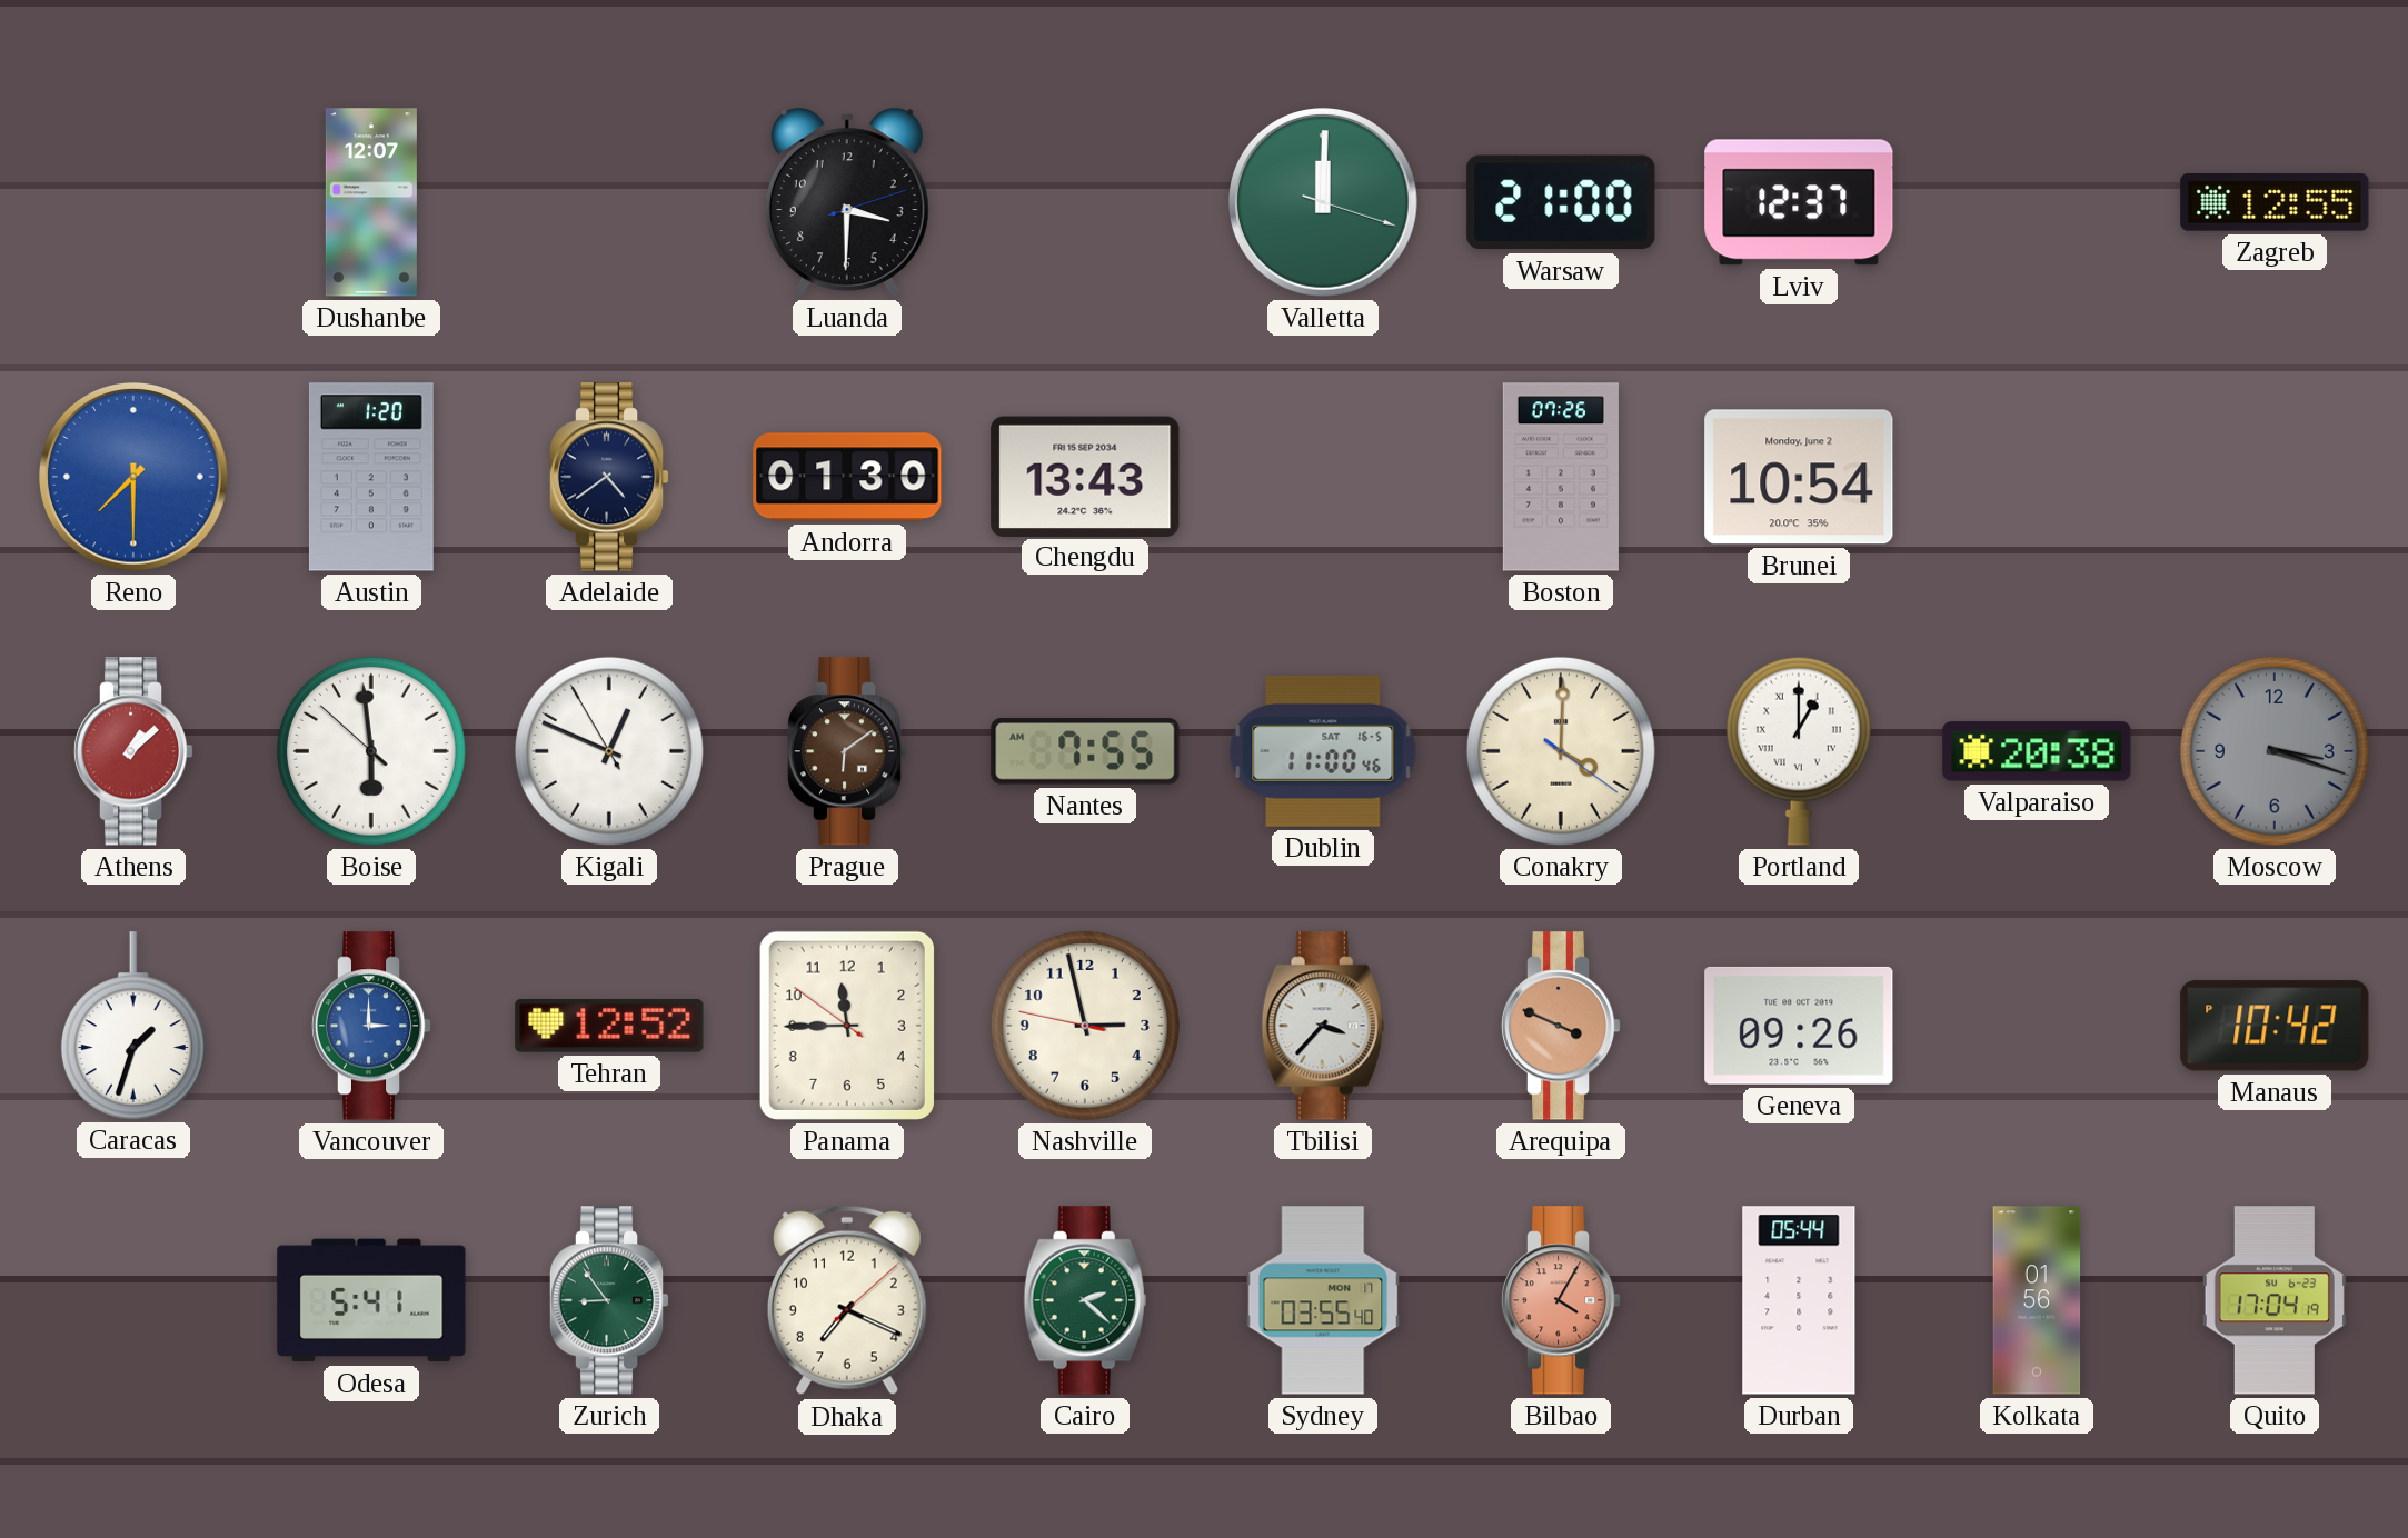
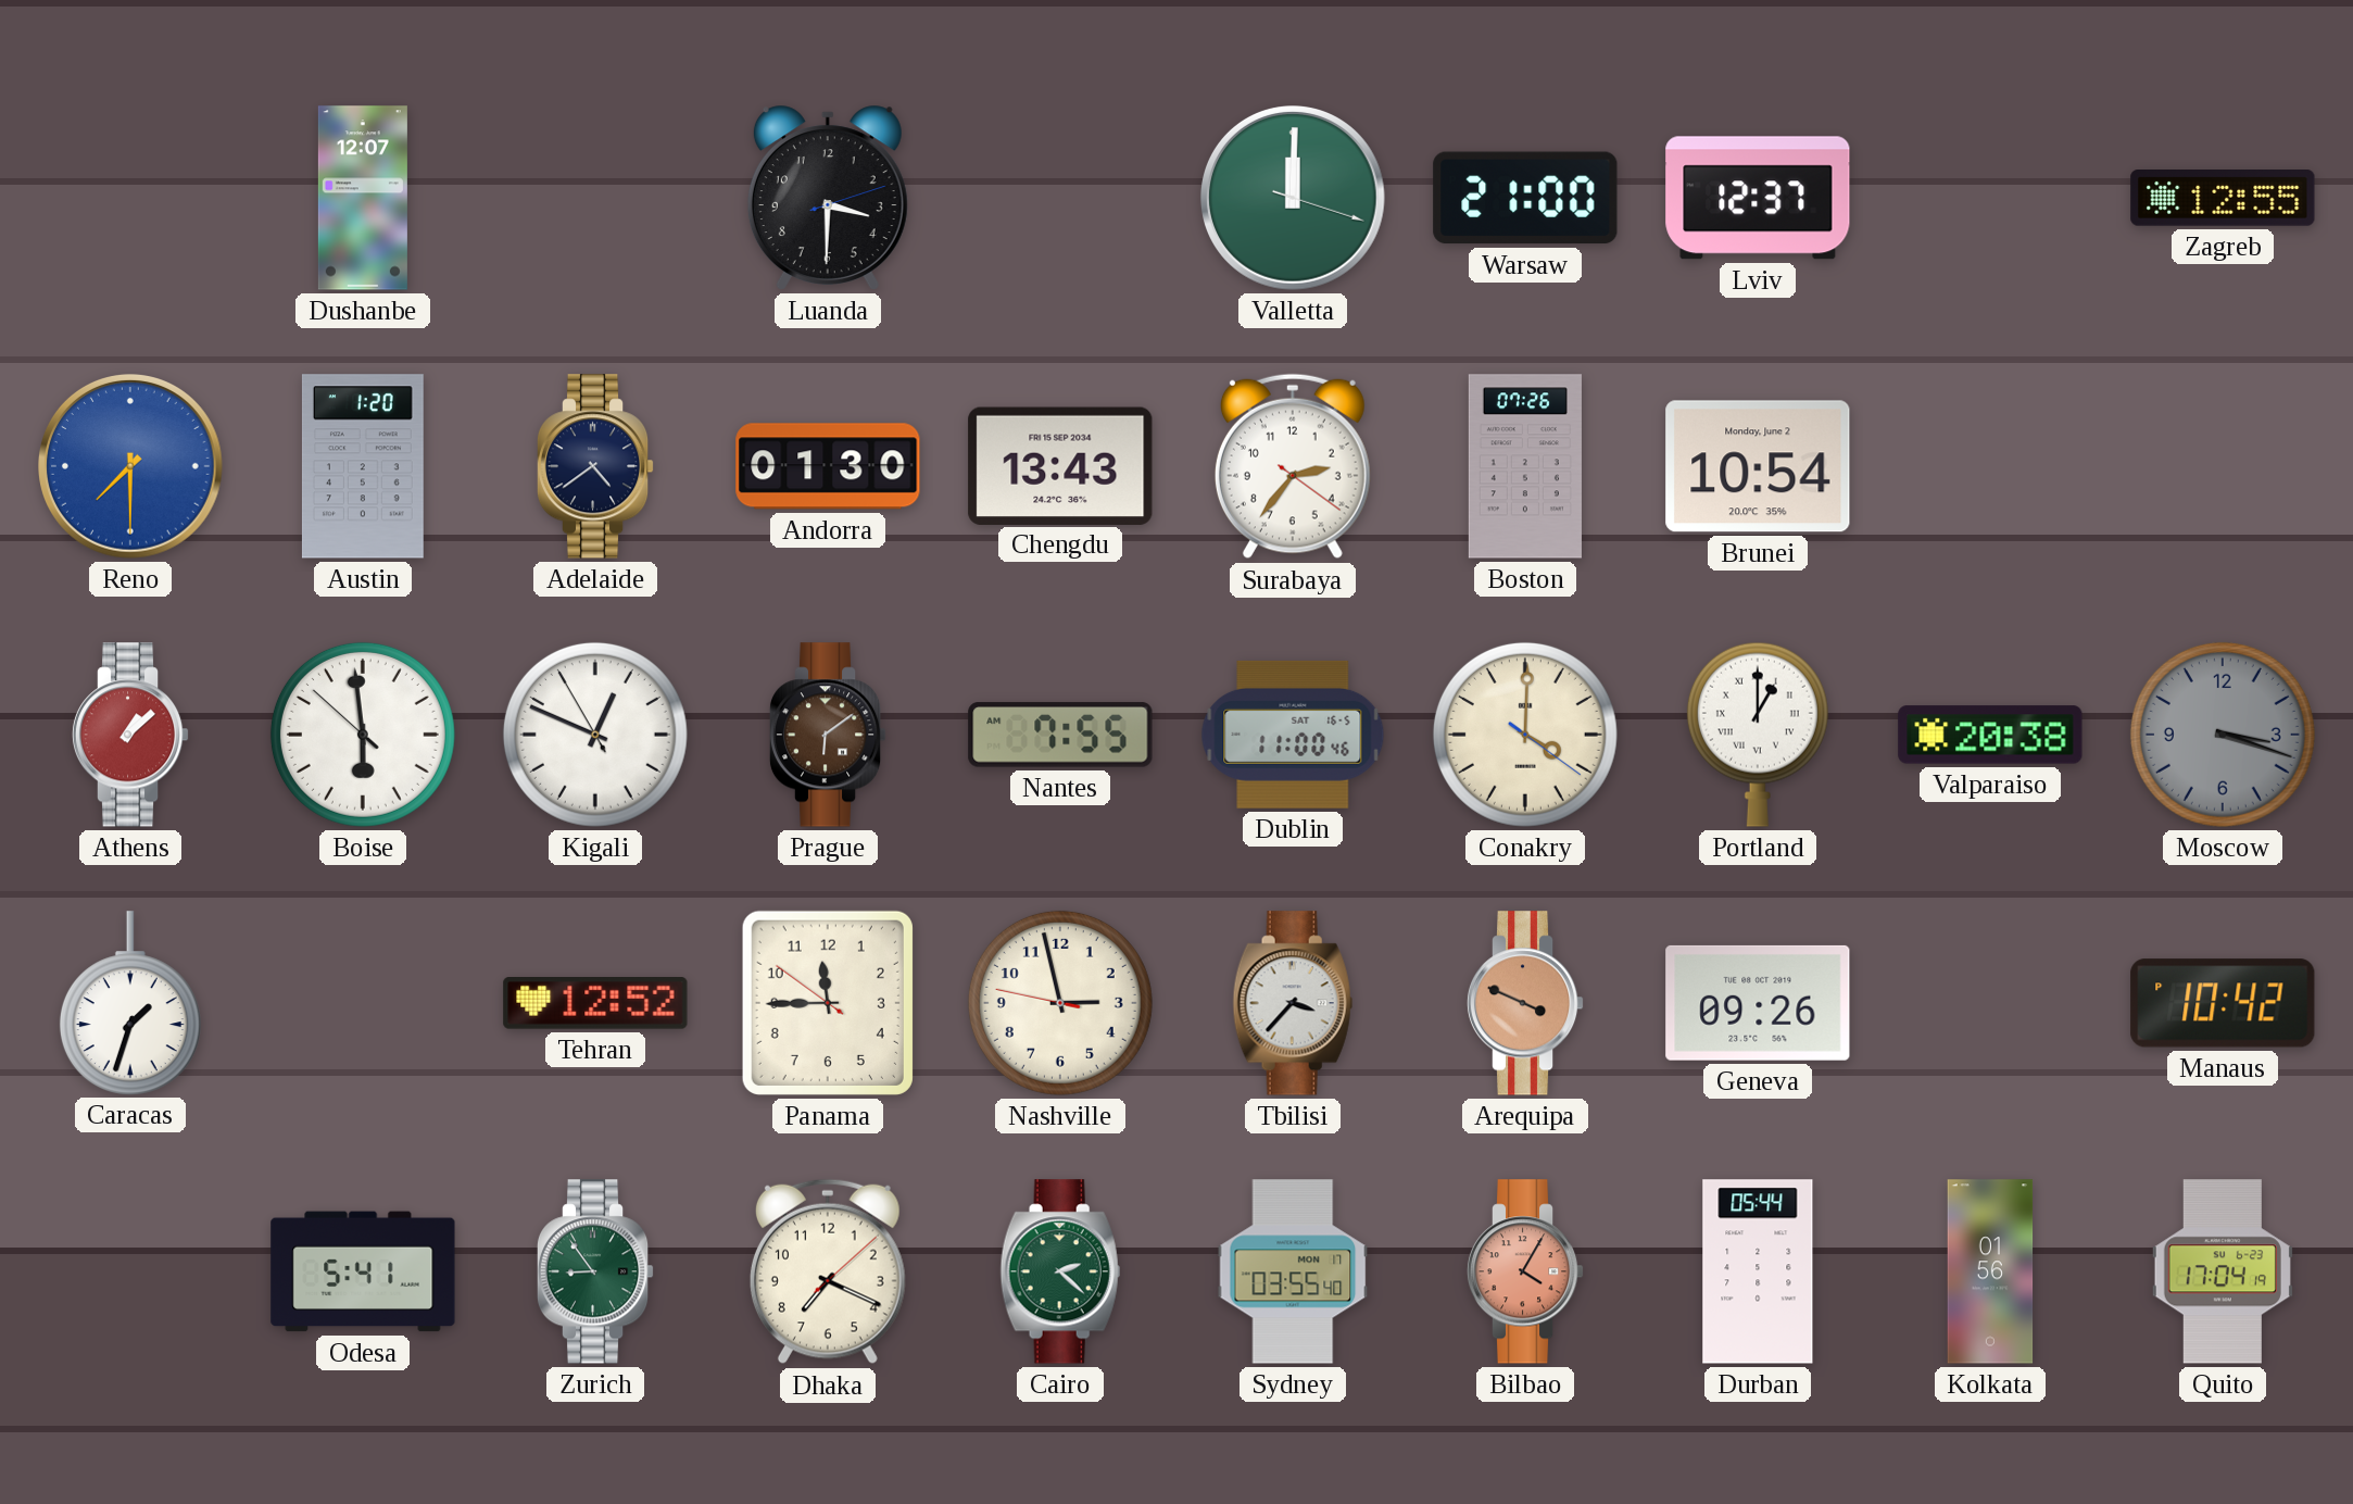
Surabaya: none -> 2:36
Vancouver: 3:00 -> none
